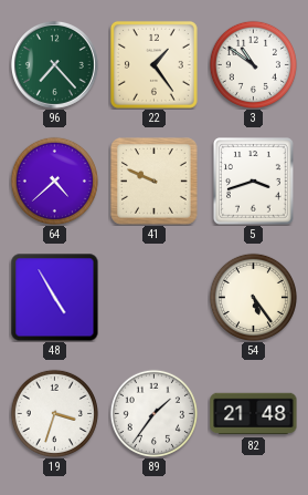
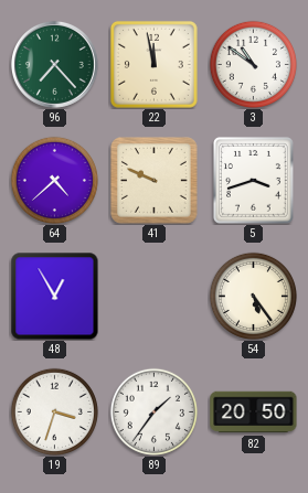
22: 1:24 -> 11:58
48: 4:55 -> 12:55
82: 21:48 -> 20:50
